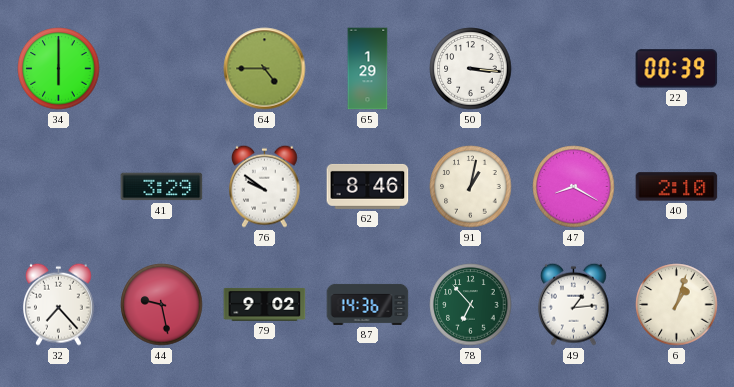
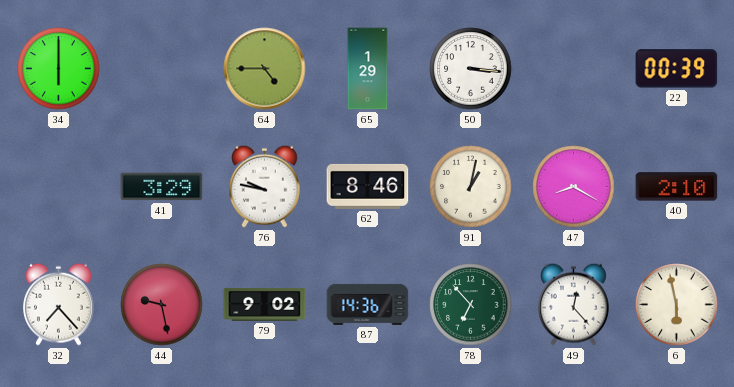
76: 9:51 -> 9:47
49: 1:14 -> 12:23
6: 1:03 -> 5:58
